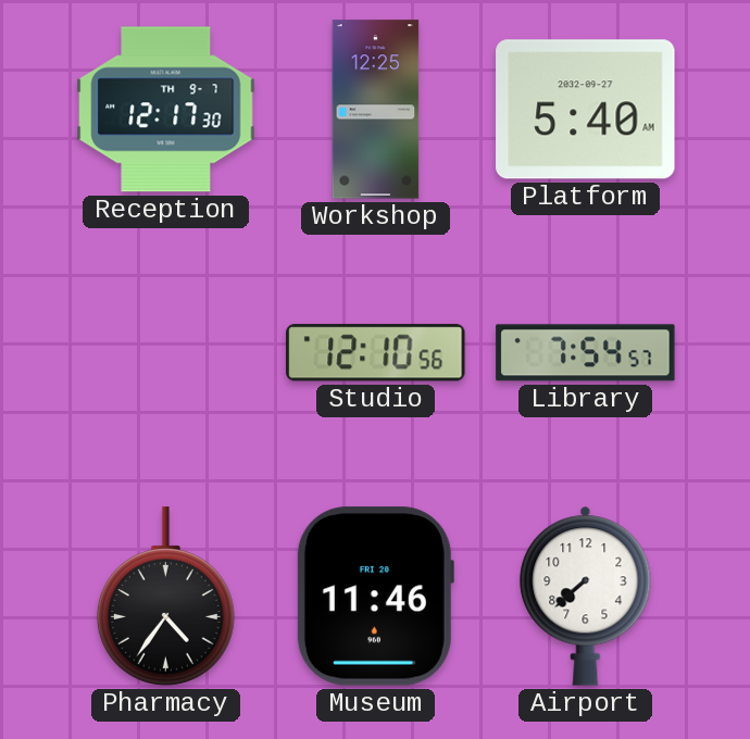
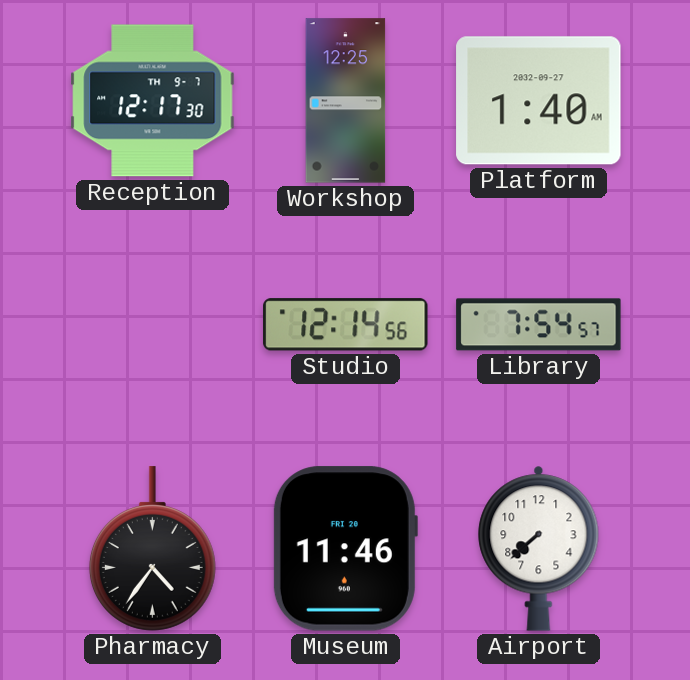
Platform: 5:40 -> 1:40
Studio: 12:10 -> 12:14
